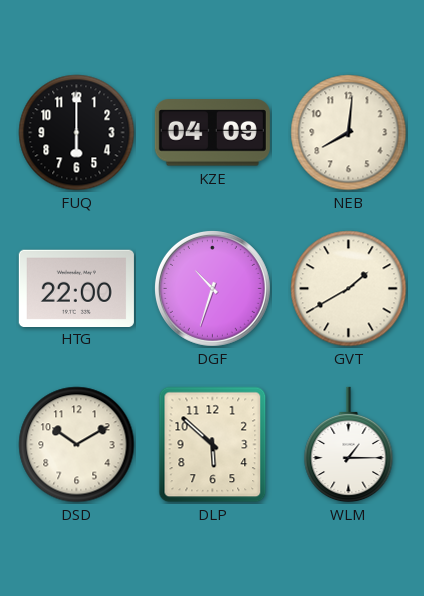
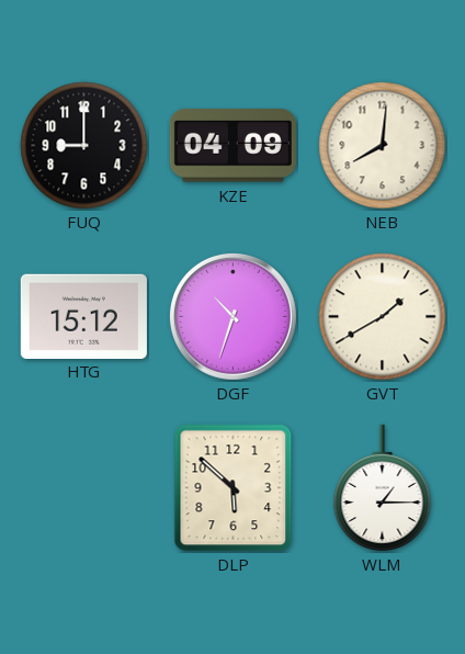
FUQ: 6:00 -> 9:00
HTG: 22:00 -> 15:12
DSD: 10:10 -> none
